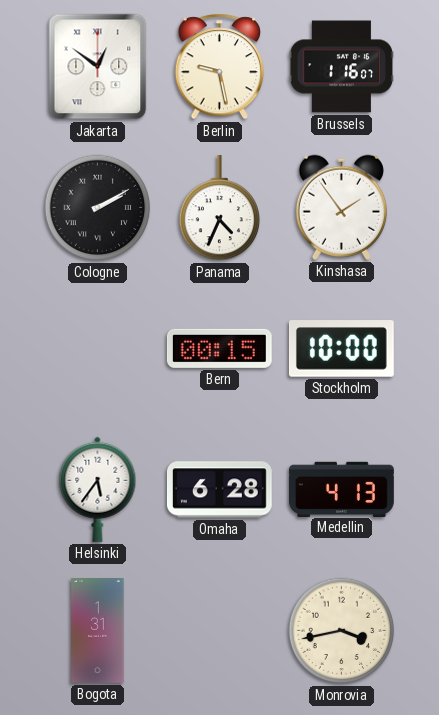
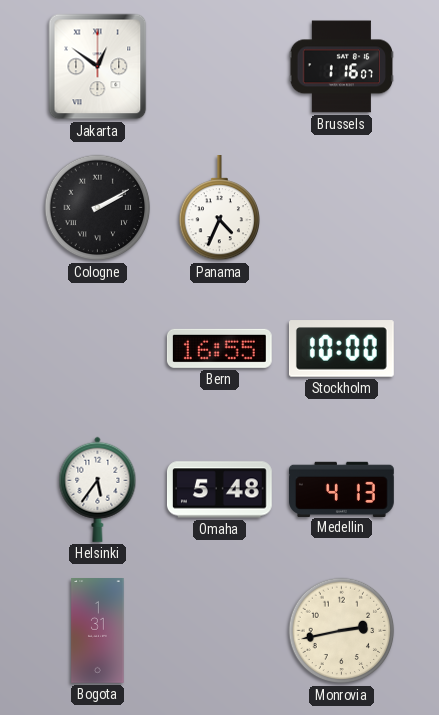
Berlin: 9:28 -> none
Kinshasa: 1:54 -> none
Bern: 00:15 -> 16:55
Omaha: 6:28 -> 5:48
Monrovia: 3:43 -> 2:43
